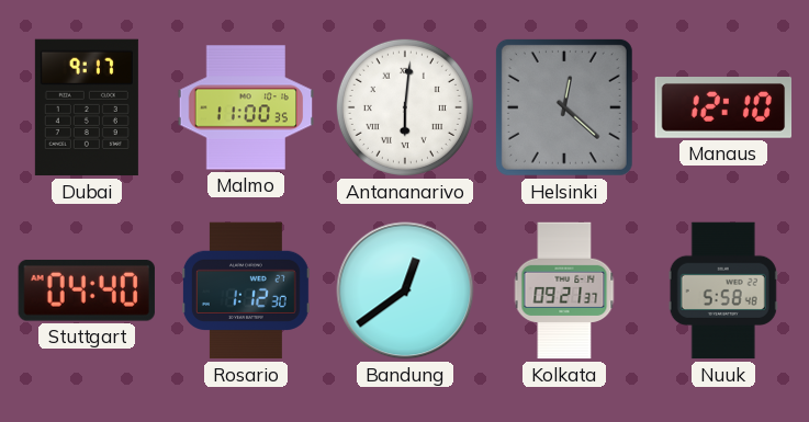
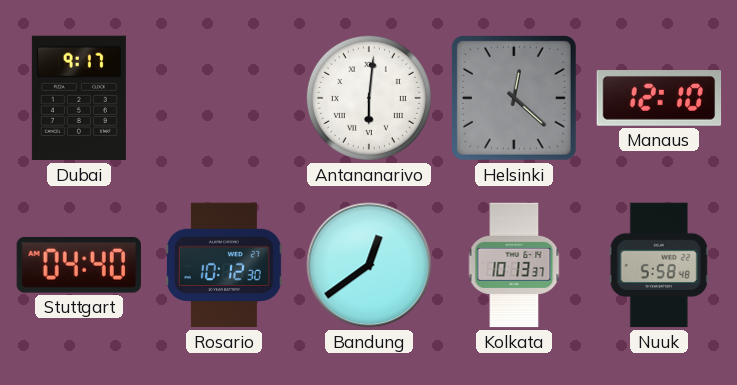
Malmo: 11:00 -> none
Rosario: 1:12 -> 10:12
Kolkata: 09:21 -> 10:13
